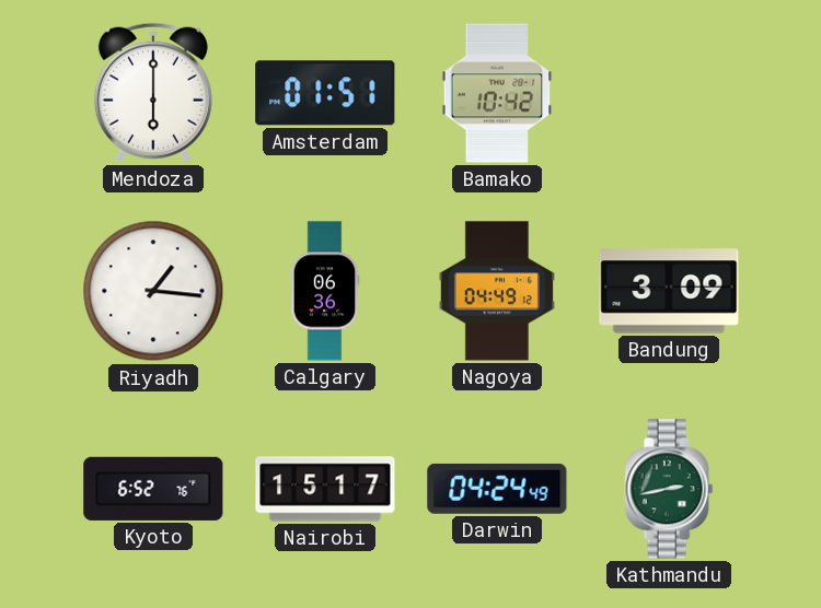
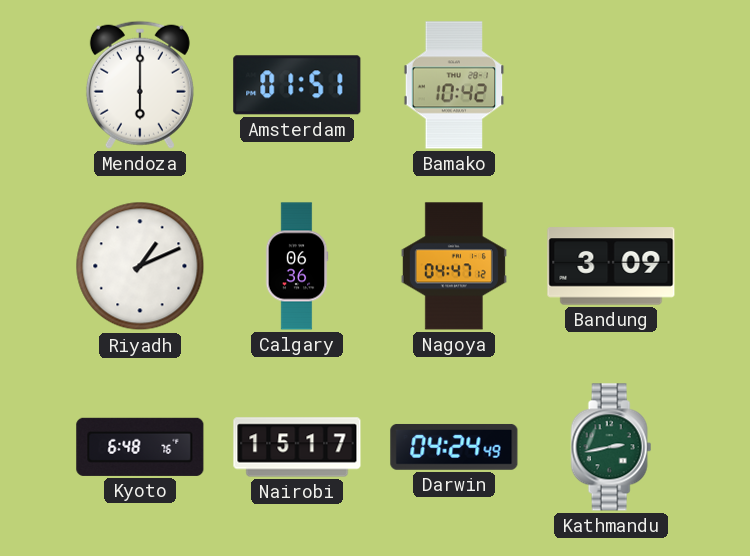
Riyadh: 1:16 -> 1:11
Nagoya: 04:49 -> 04:47
Kyoto: 6:52 -> 6:48
